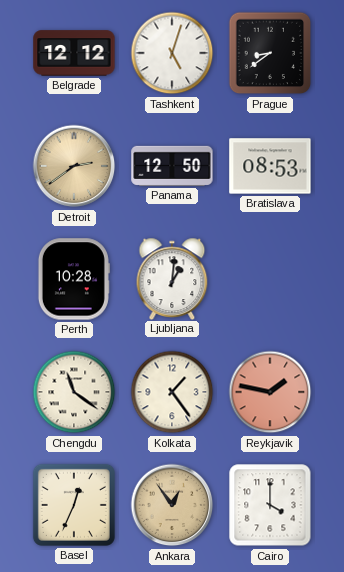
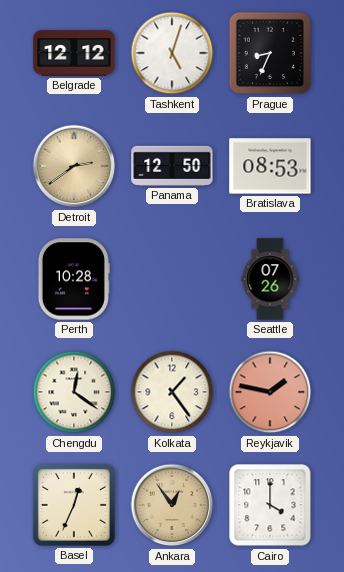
Prague: 8:39 -> 8:34
Ljubljana: 1:01 -> none
Seattle: none -> 07:26
Chengdu: 11:21 -> 12:21
